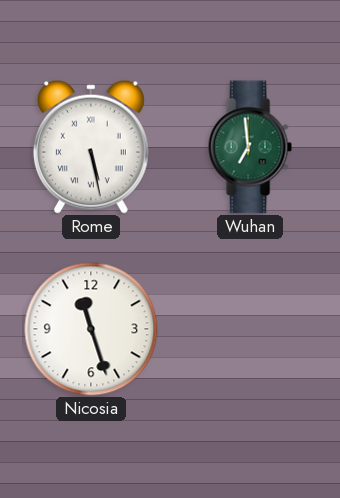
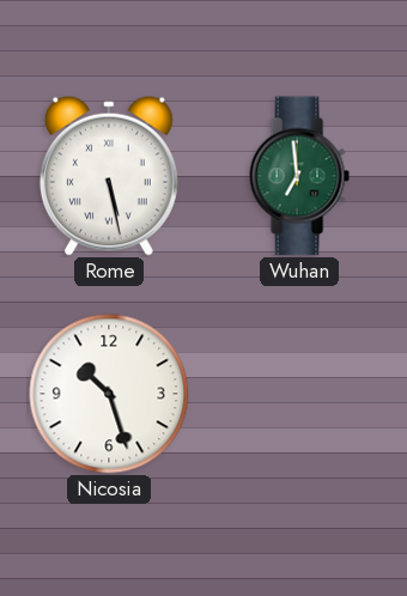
Nicosia: 11:27 -> 10:27
